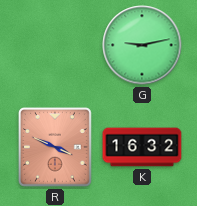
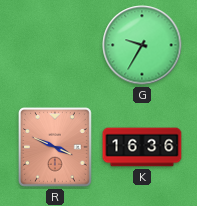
G: 9:13 -> 9:35
K: 16:32 -> 16:36
